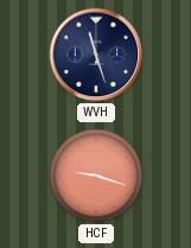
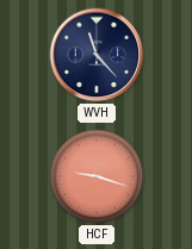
WVH: 11:27 -> 11:23
